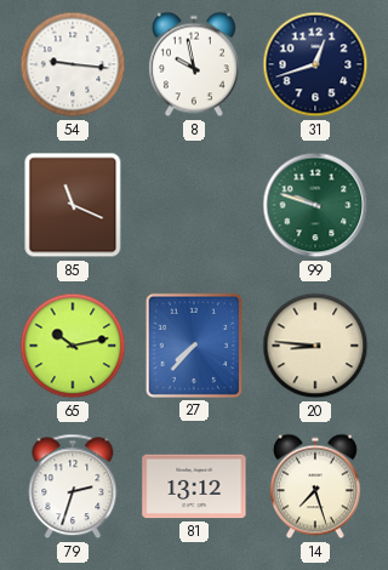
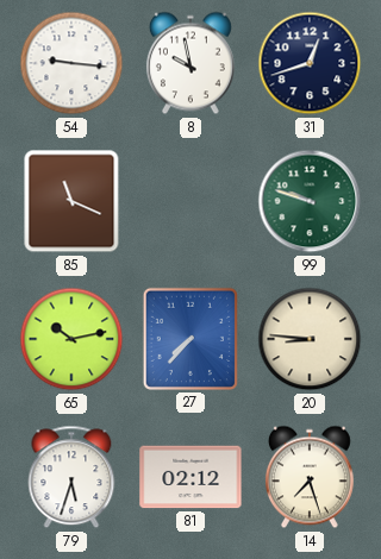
79: 2:33 -> 5:33
81: 13:12 -> 02:12
